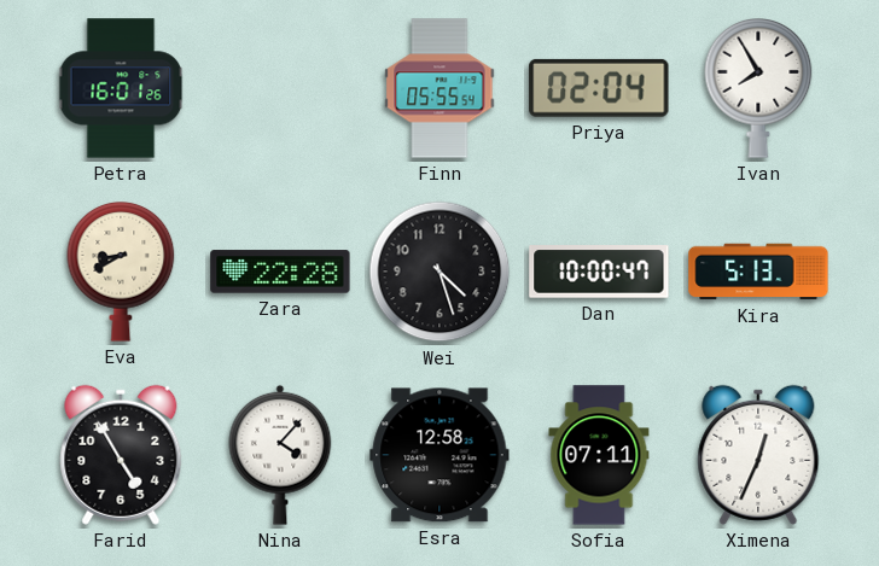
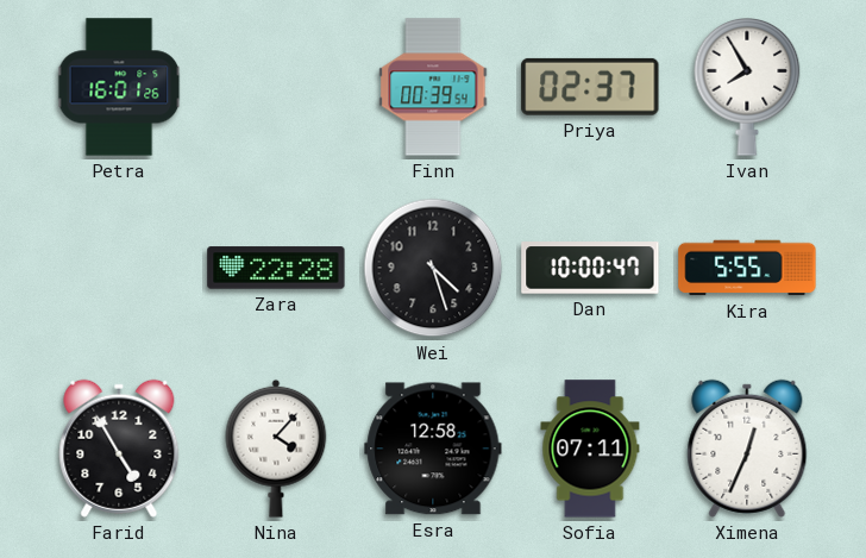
Finn: 05:55 -> 00:39
Priya: 02:04 -> 02:37
Eva: 8:40 -> none
Kira: 5:13 -> 5:55
